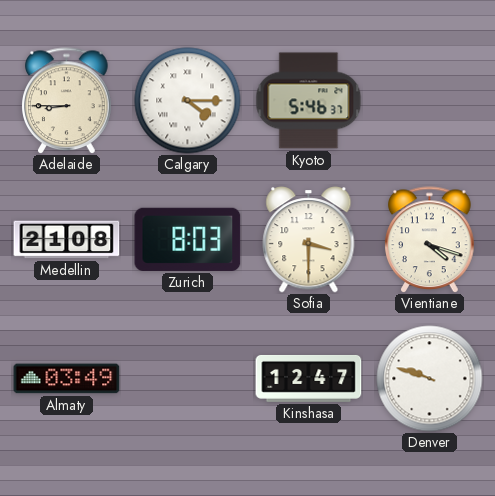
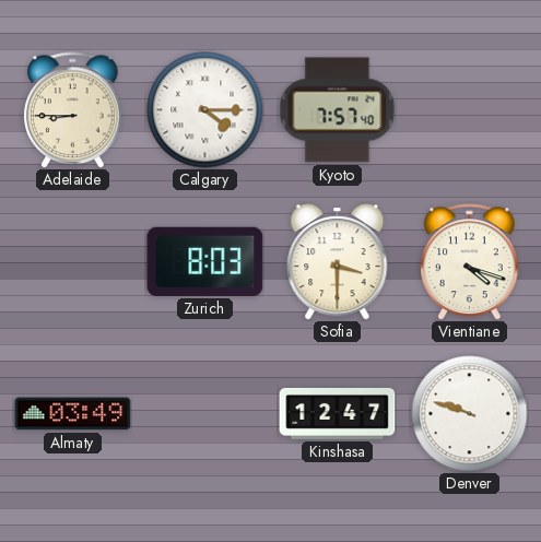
Kyoto: 5:46 -> 7:57
Medellin: 21:08 -> none
